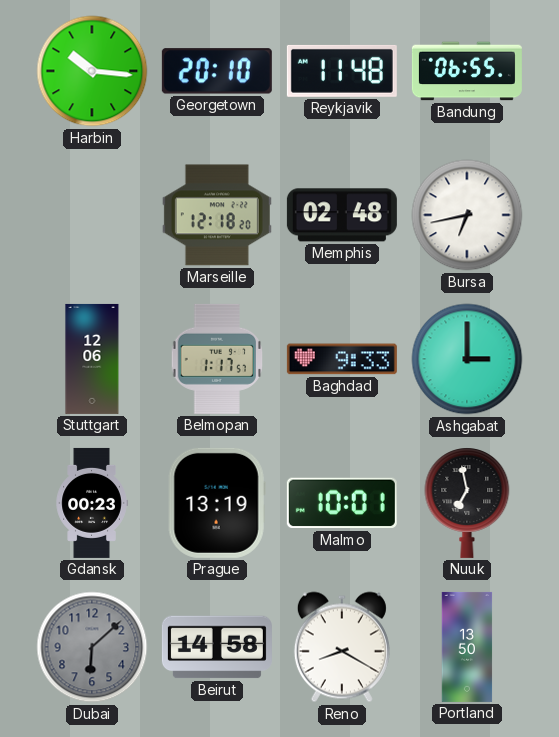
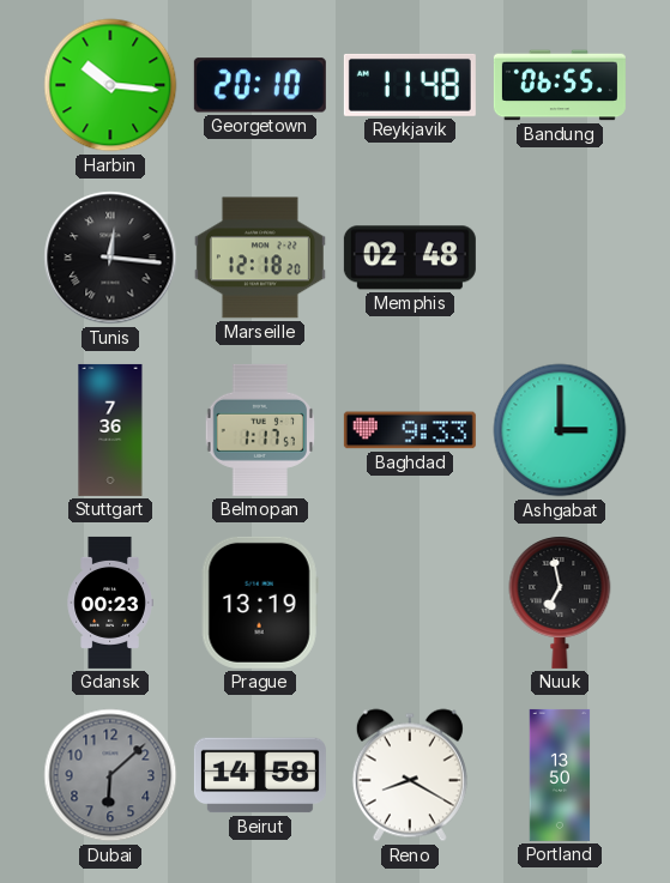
Tunis: none -> 12:16
Bursa: 6:43 -> none
Stuttgart: 12:06 -> 7:36
Malmo: 10:01 -> none
